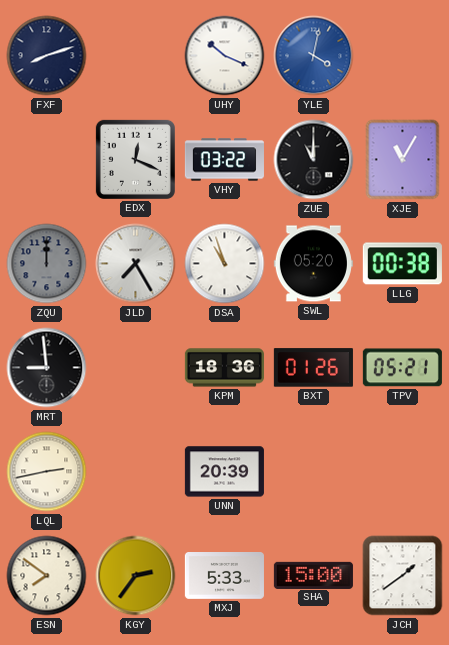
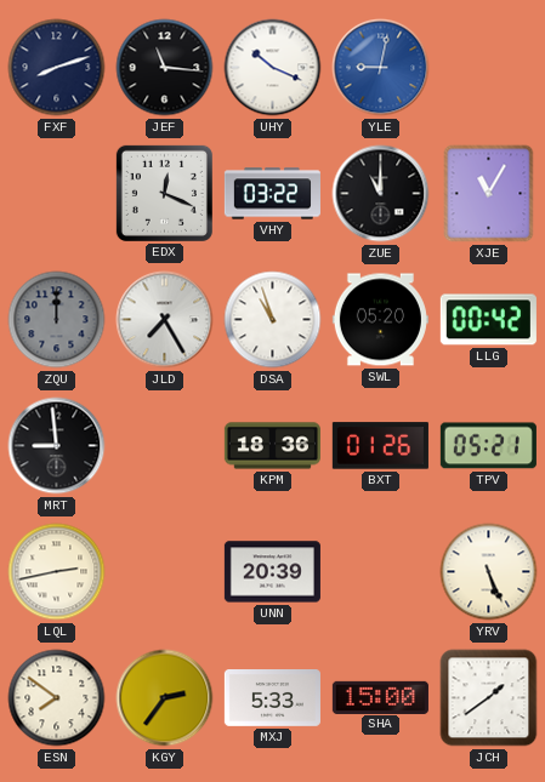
JEF: none -> 11:16
YLE: 4:02 -> 9:02
LLG: 00:38 -> 00:42
YRV: none -> 5:26
